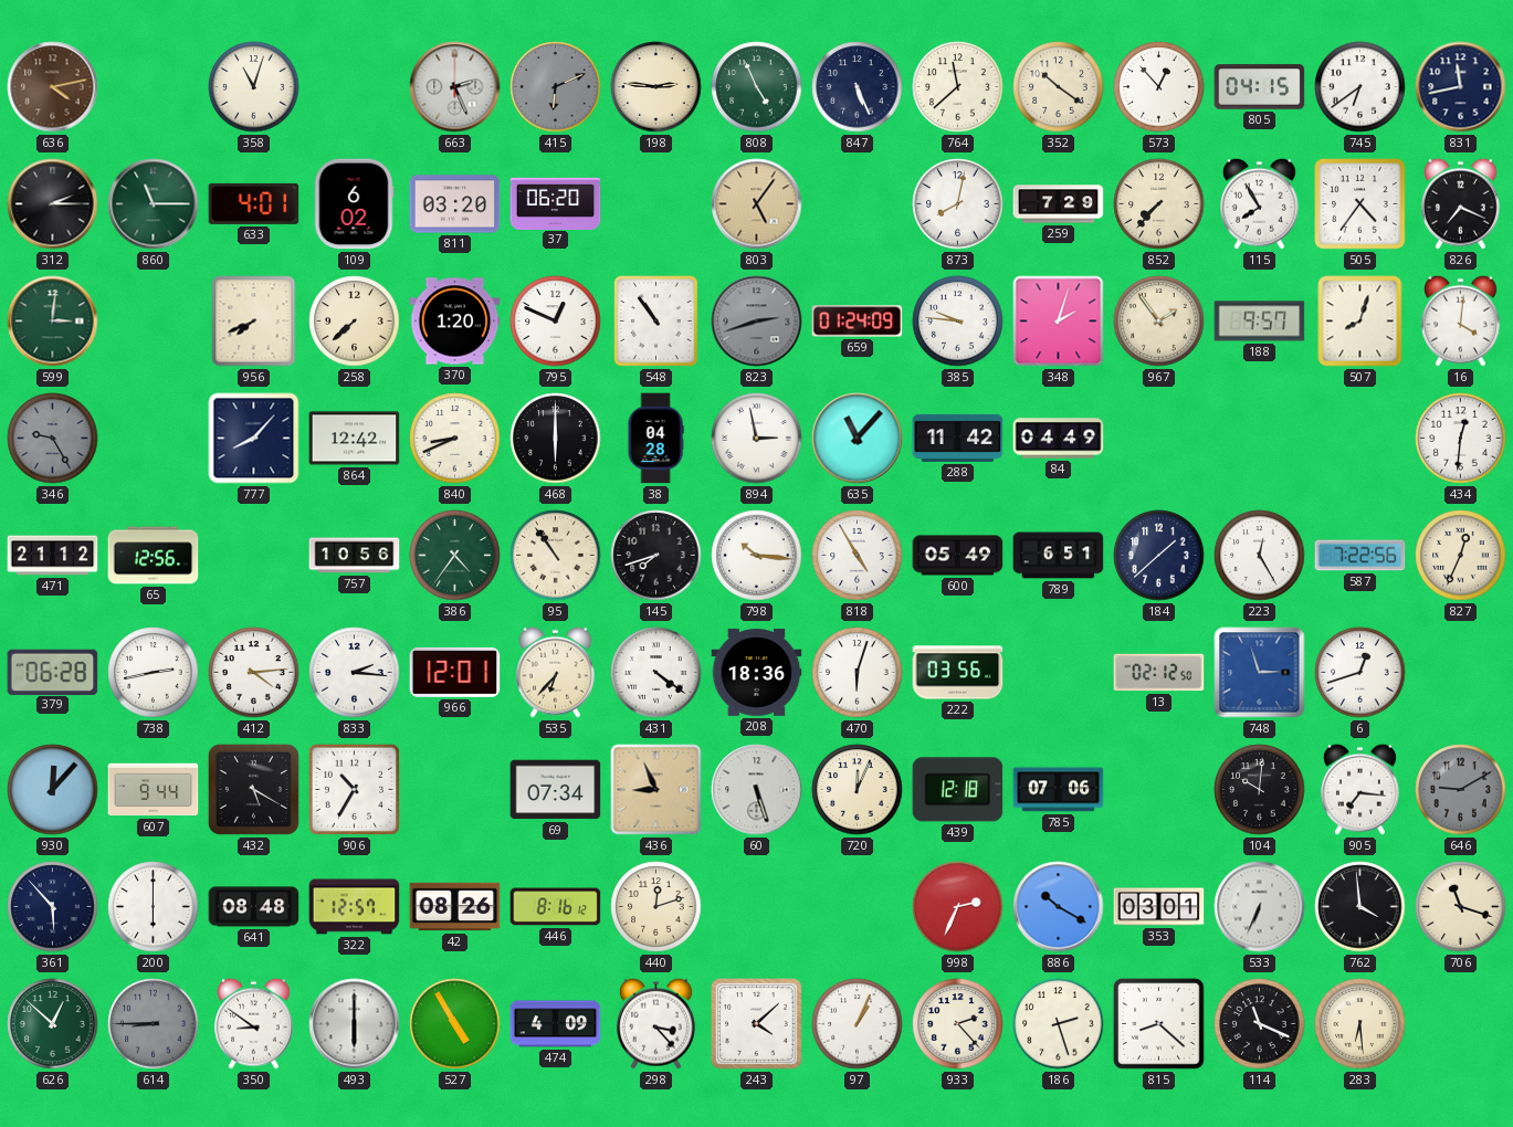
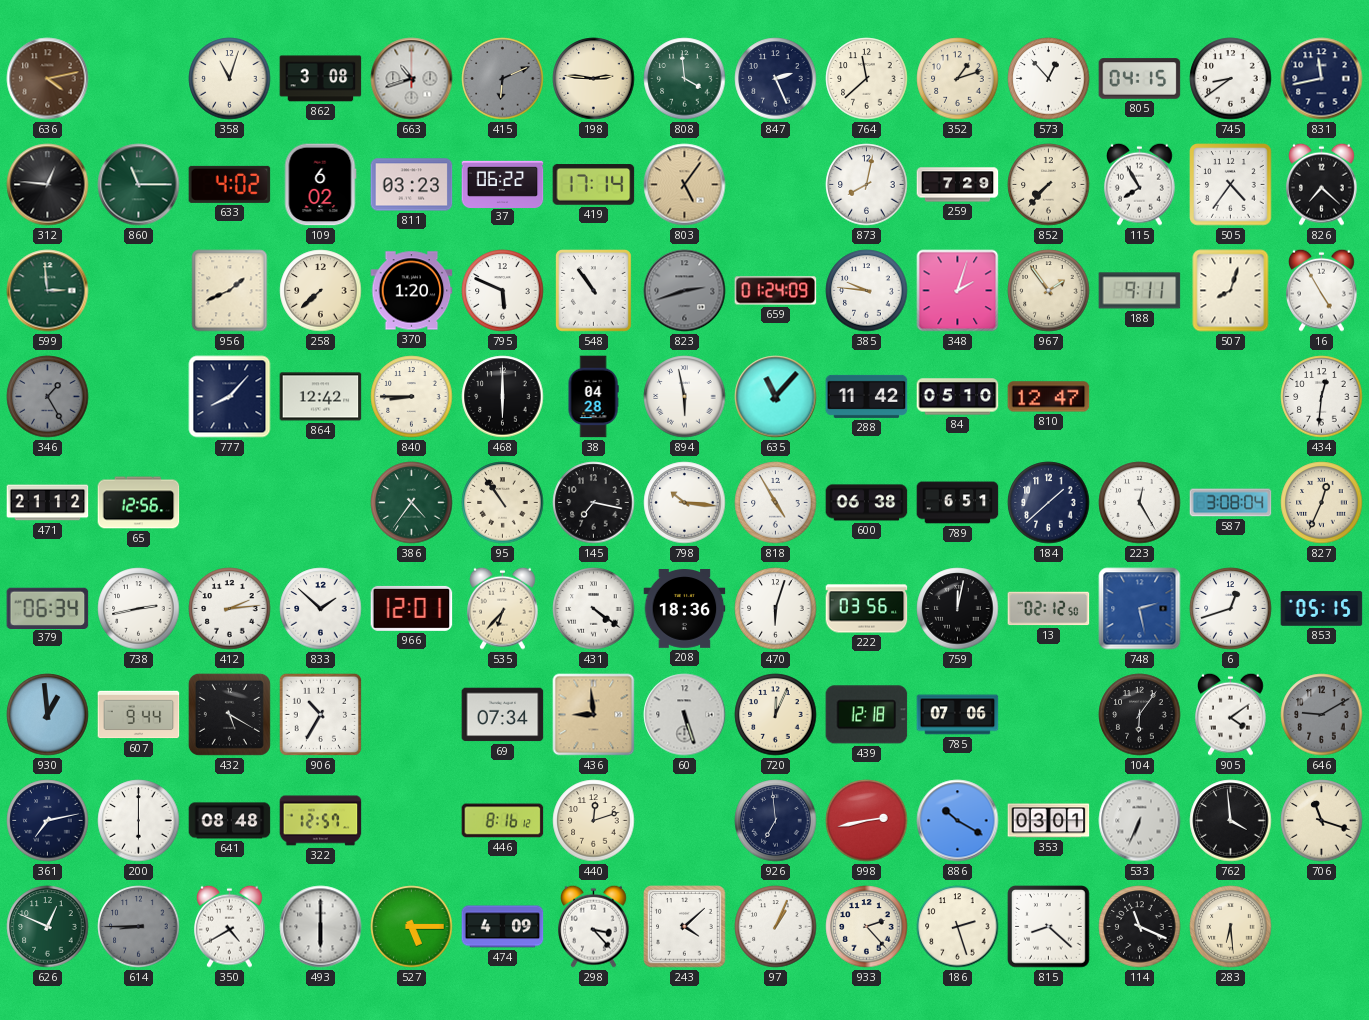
862: none -> 3:08
663: 2:26 -> 10:42
808: 4:56 -> 3:59
847: 5:26 -> 2:26
352: 10:21 -> 1:12
745: 6:39 -> 8:39
312: 2:15 -> 12:46
633: 4:01 -> 4:02
811: 03:20 -> 03:23
37: 06:20 -> 06:22
419: none -> 17:14
826: 7:19 -> 7:22
599: 3:01 -> 2:59
956: 7:41 -> 1:41
795: 12:49 -> 5:49
188: 9:57 -> 9:11
16: 4:01 -> 4:55
346: 9:25 -> 1:25
840: 8:41 -> 8:45
894: 2:58 -> 5:58
84: 04:49 -> 05:10
810: none -> 12:47
757: 10:56 -> none
145: 7:42 -> 7:17
600: 05:49 -> 06:38
587: 7:22 -> 3:08
379: 06:28 -> 06:34
412: 4:14 -> 2:14
833: 2:16 -> 1:52
759: none -> 12:02
748: 2:57 -> 2:28
853: none -> 05:15
930: 12:07 -> 12:59
436: 8:56 -> 8:59
104: 10:01 -> 6:06
905: 7:16 -> 4:09
361: 5:53 -> 7:13
42: 08:26 -> none
926: none -> 6:59
998: 2:34 -> 2:43
626: 12:52 -> 12:49
350: 8:51 -> 4:40
527: 4:55 -> 5:15
